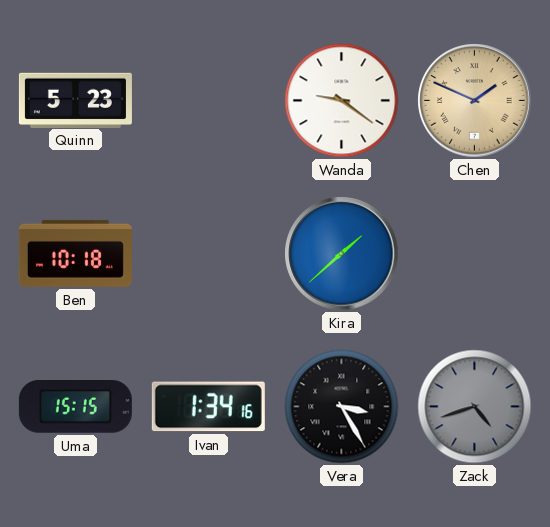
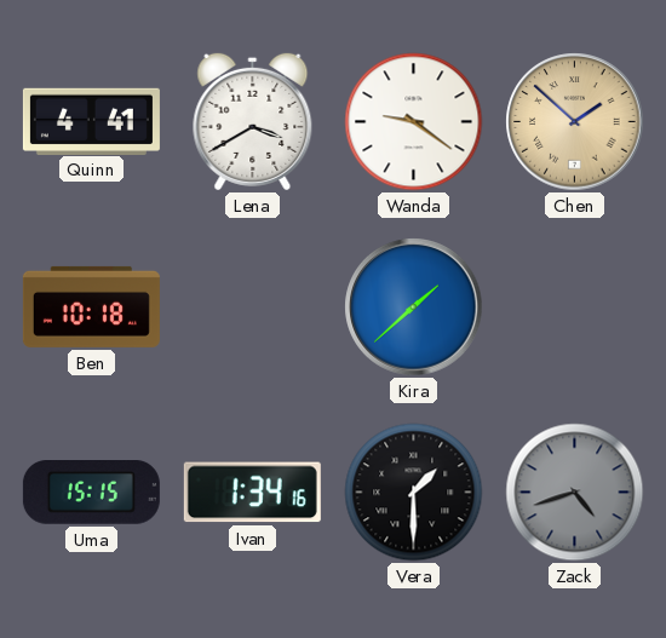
Quinn: 5:23 -> 4:41
Lena: none -> 3:40
Chen: 1:49 -> 1:52
Vera: 3:25 -> 1:30
